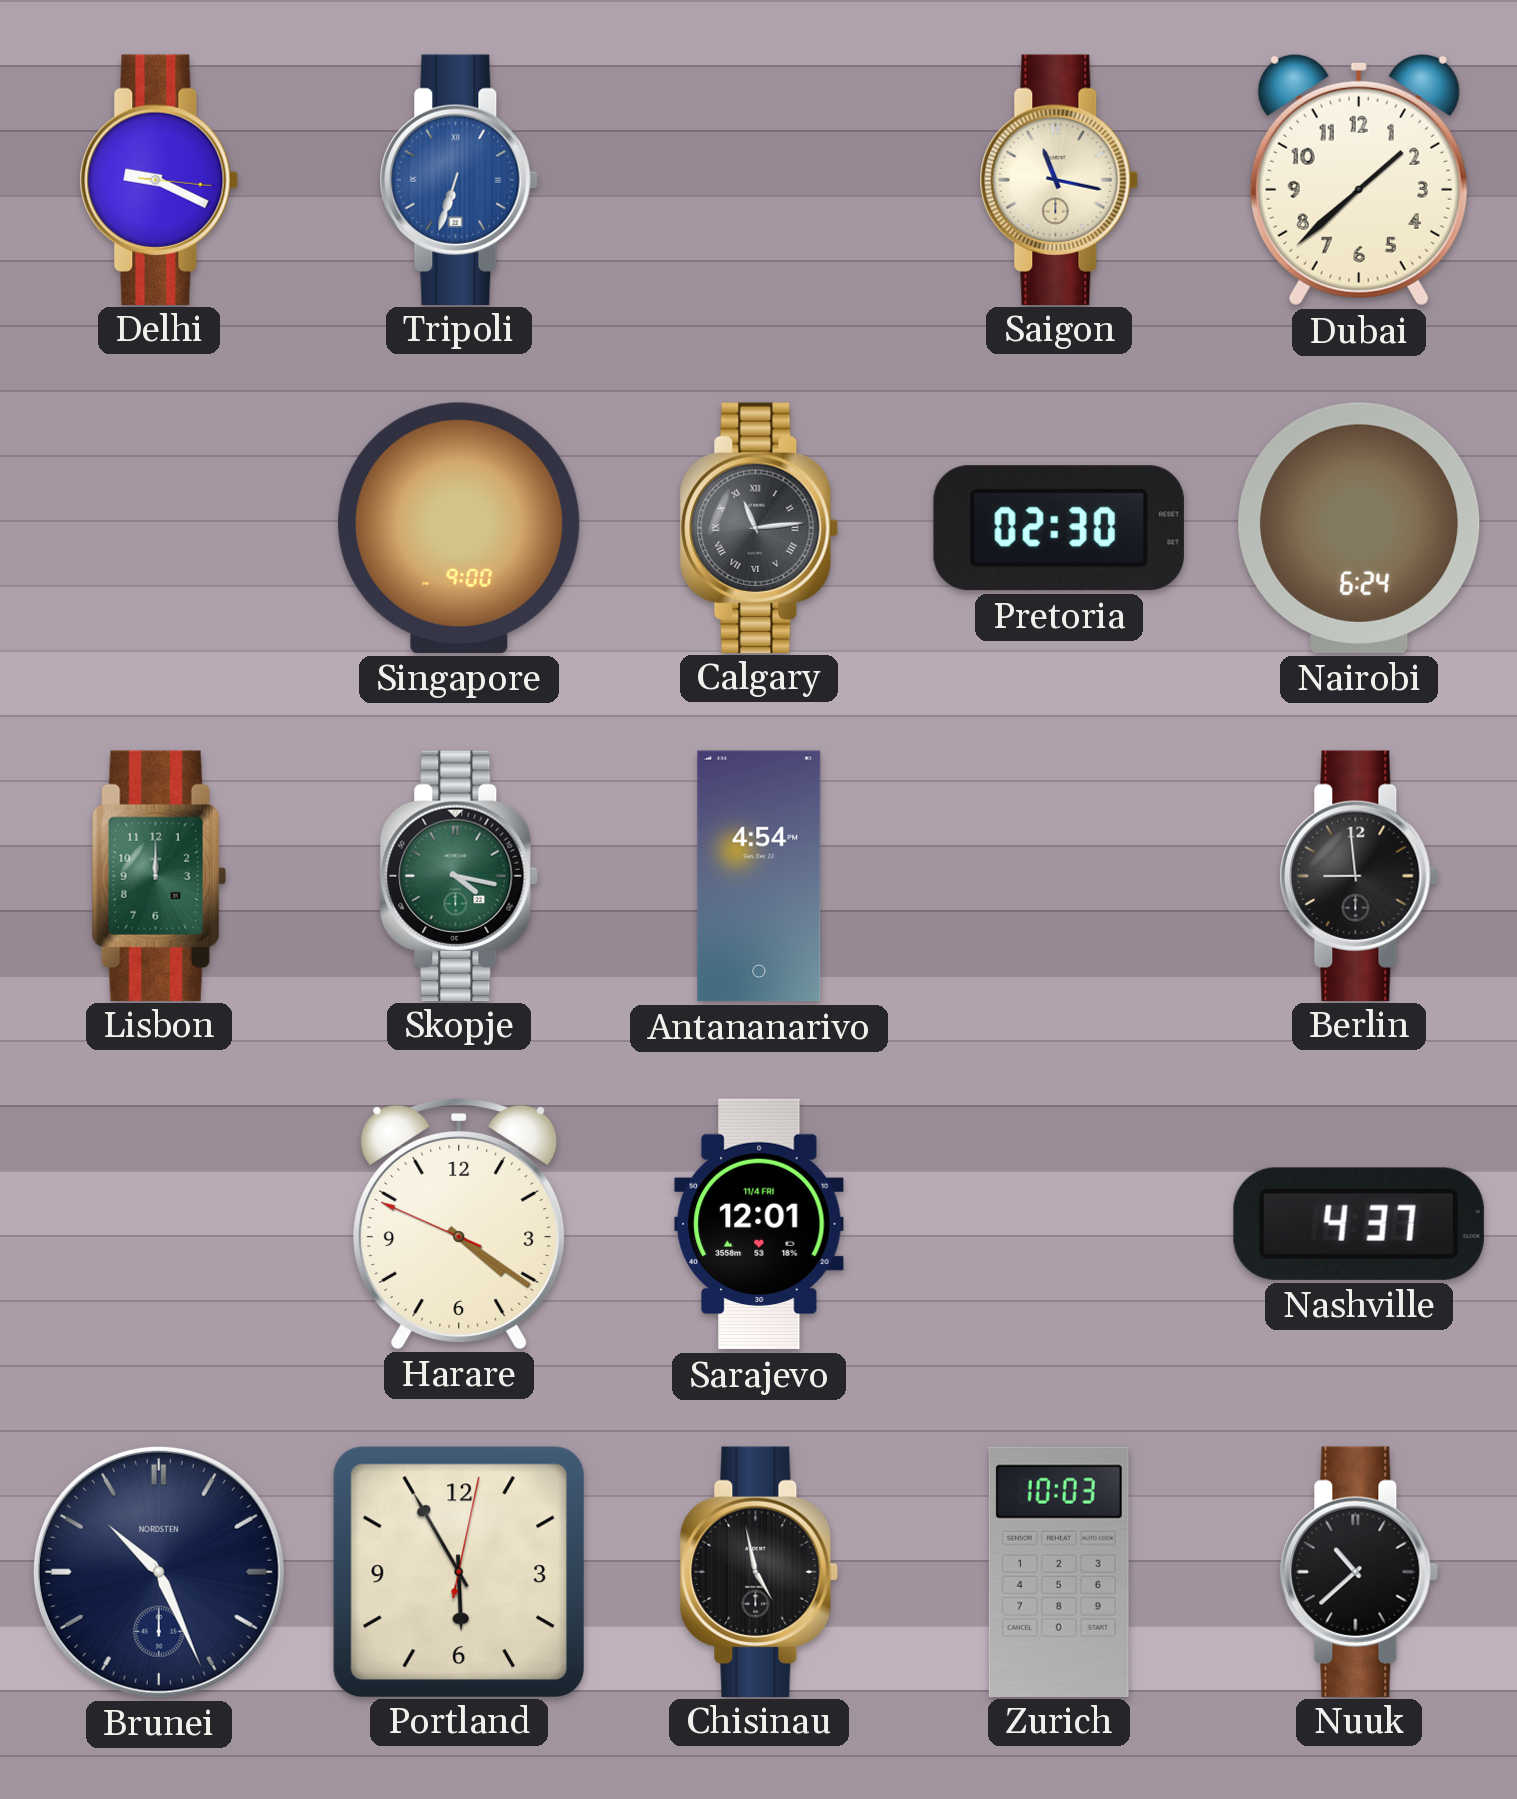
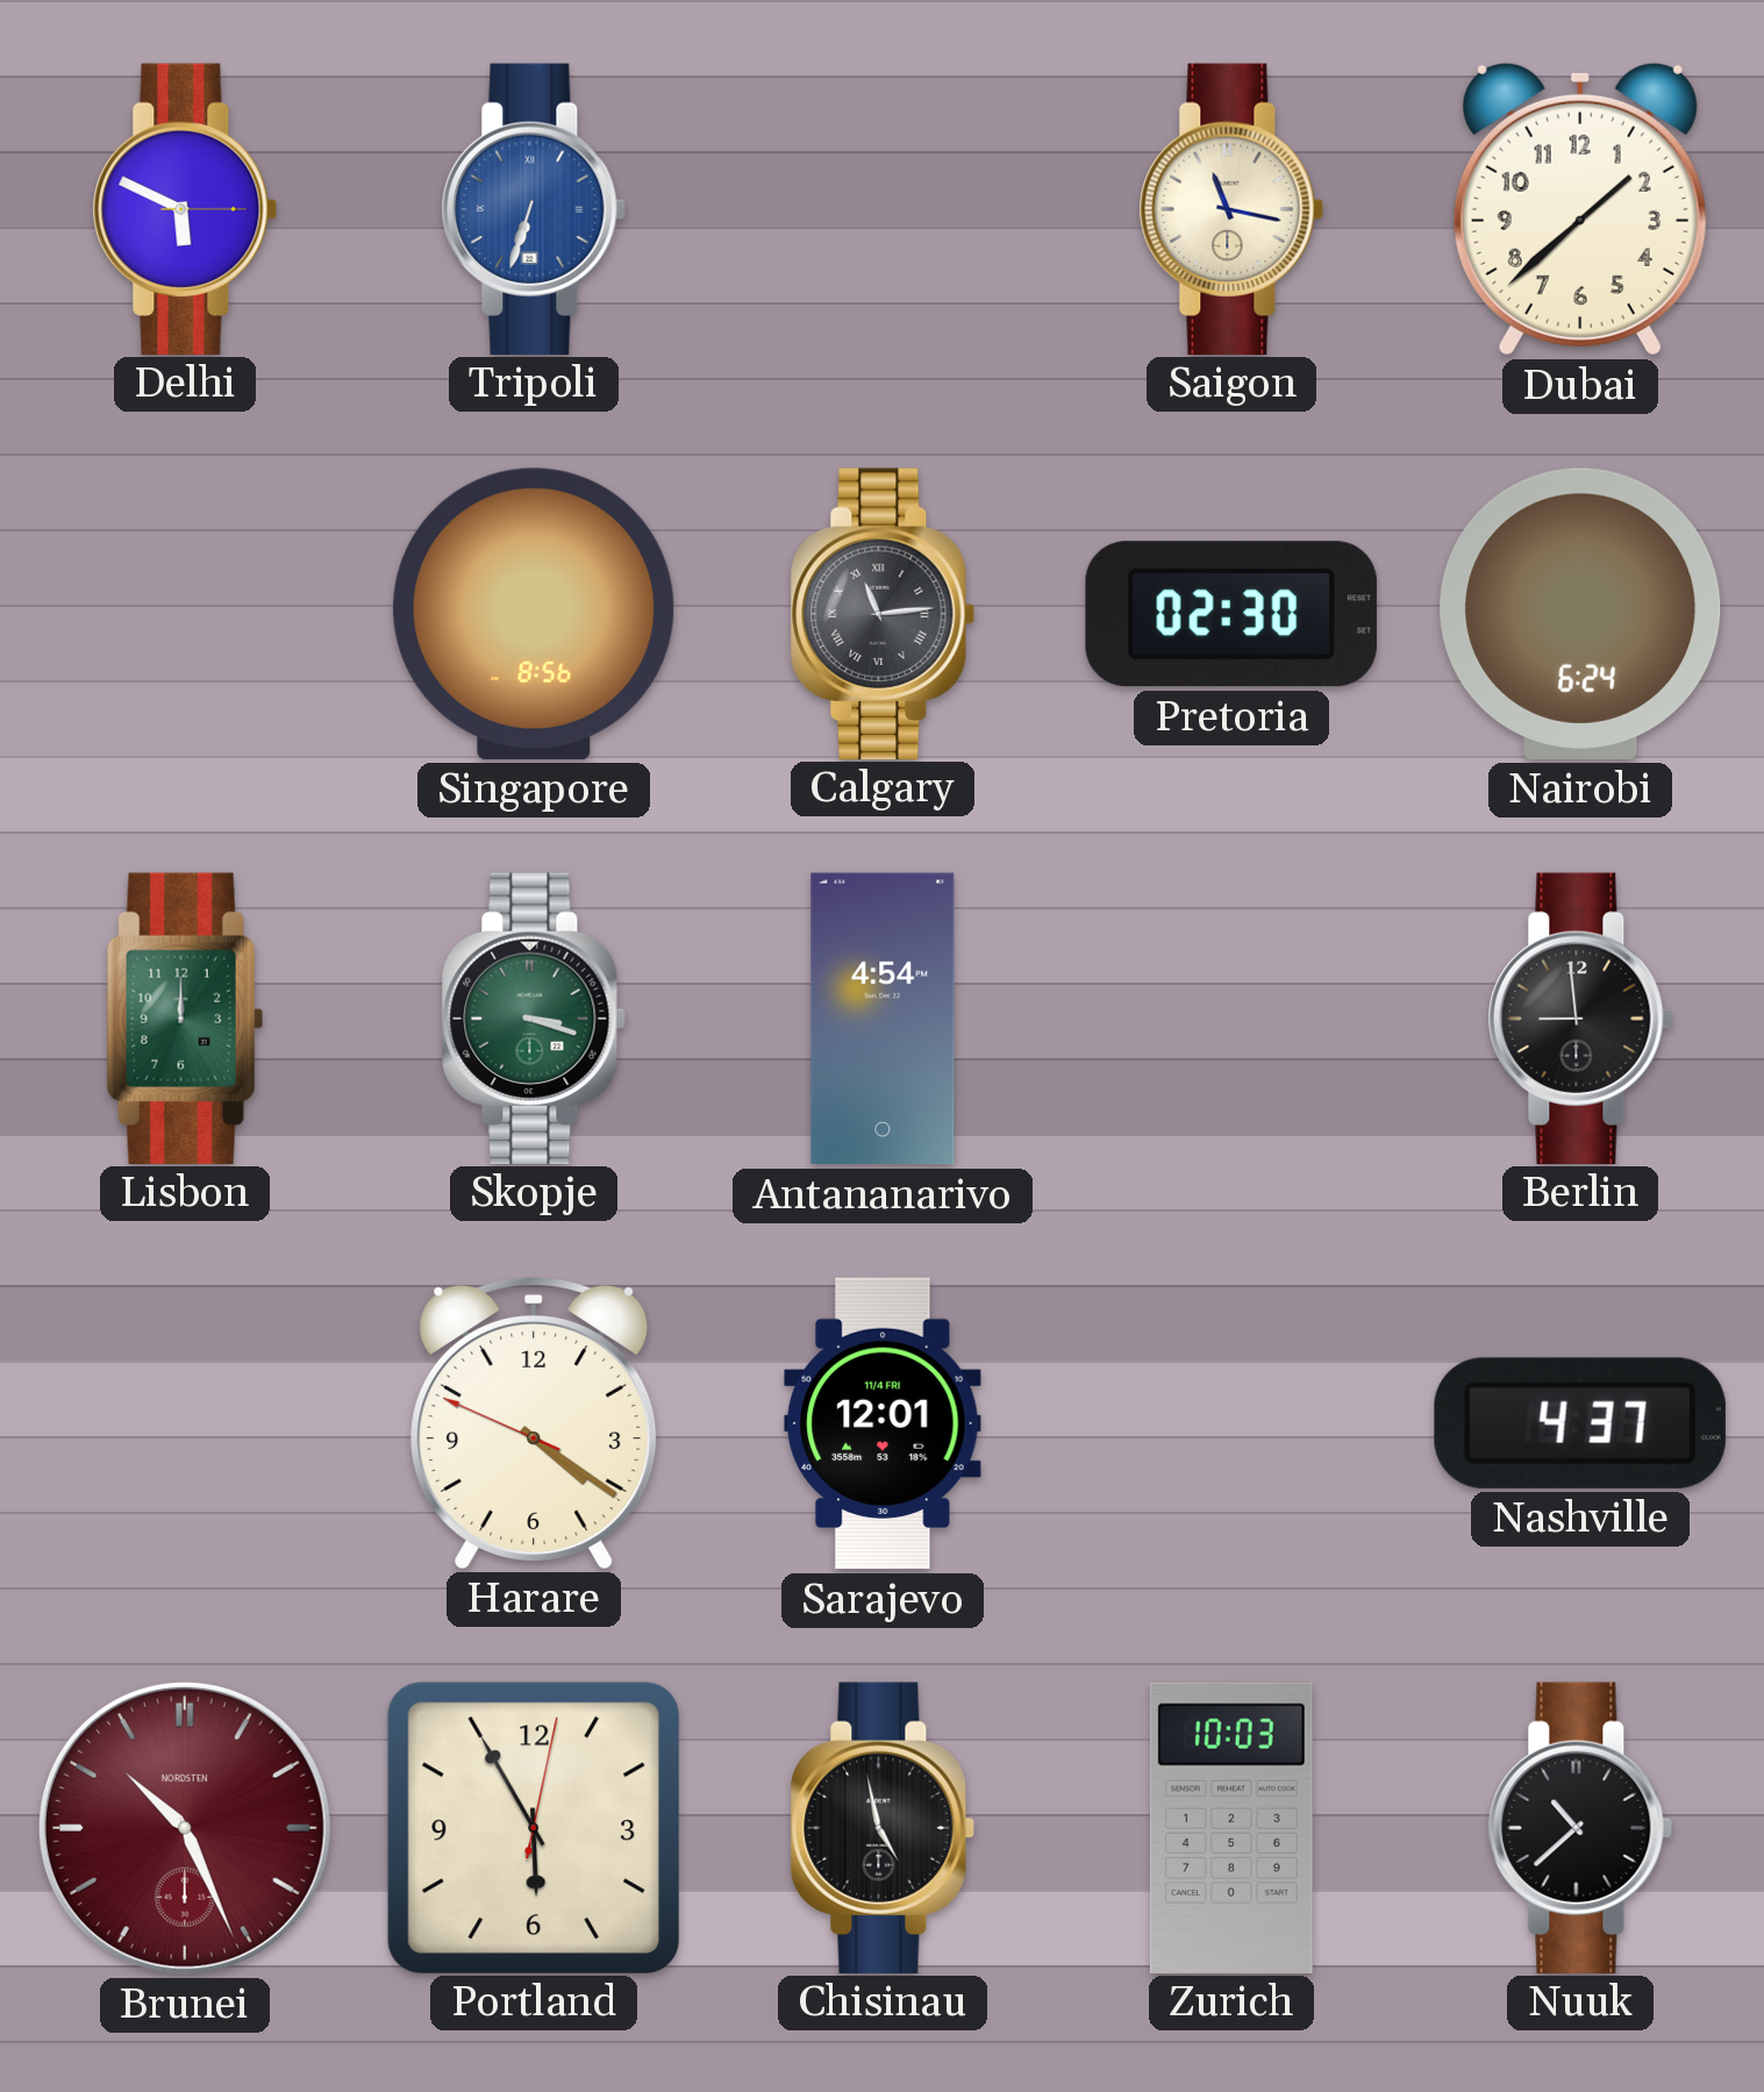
Delhi: 9:19 -> 5:49
Singapore: 9:00 -> 8:56
Skopje: 4:17 -> 3:18
Brunei dial: navy -> burgundy
